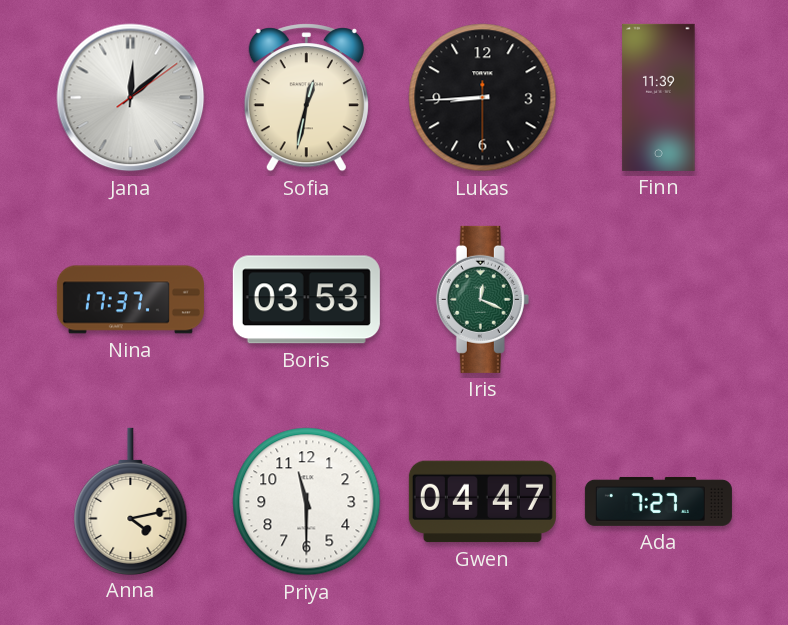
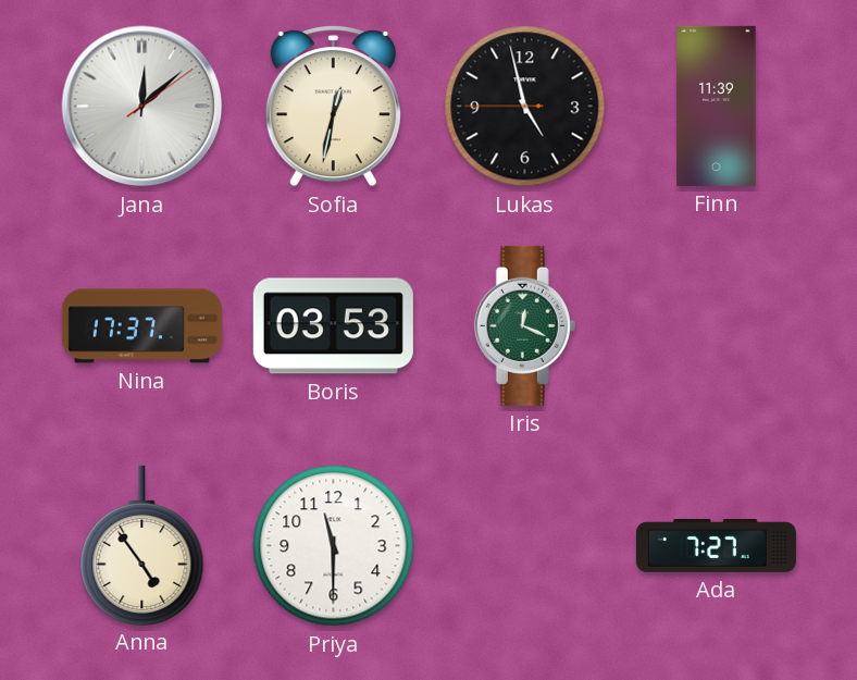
Lukas: 8:44 -> 4:57
Anna: 4:13 -> 4:54
Gwen: 04:47 -> none
